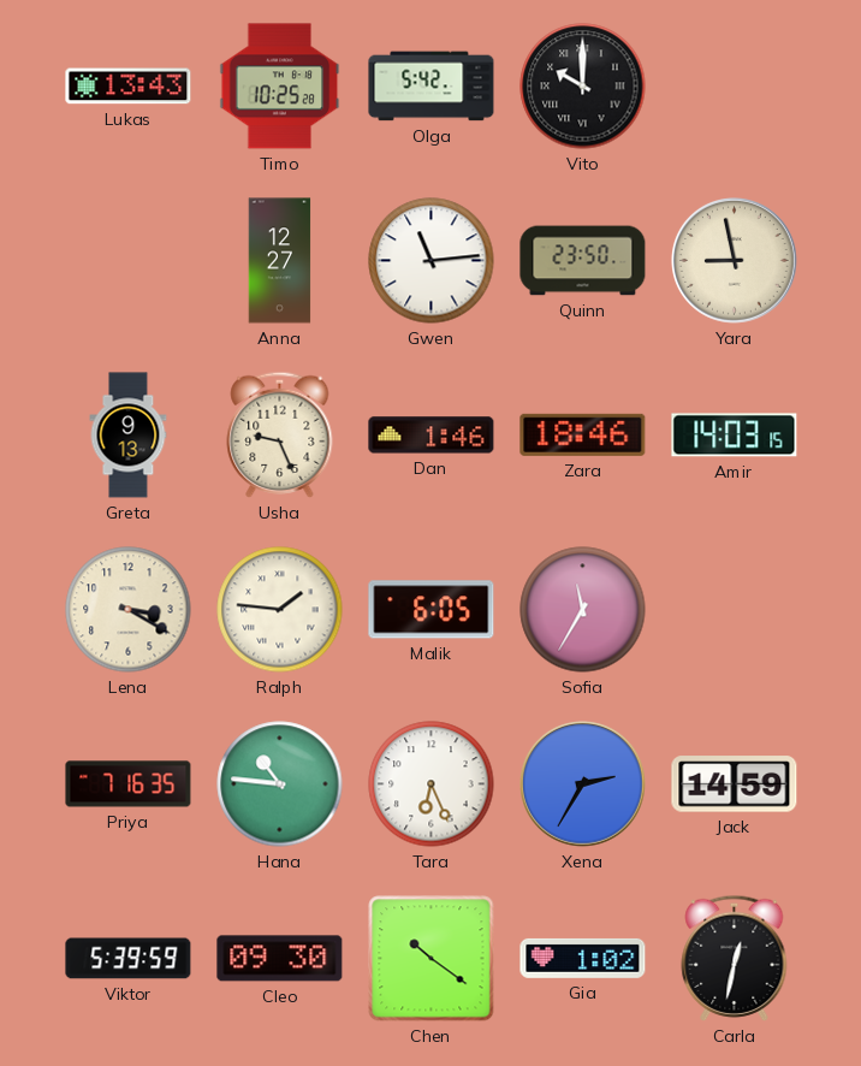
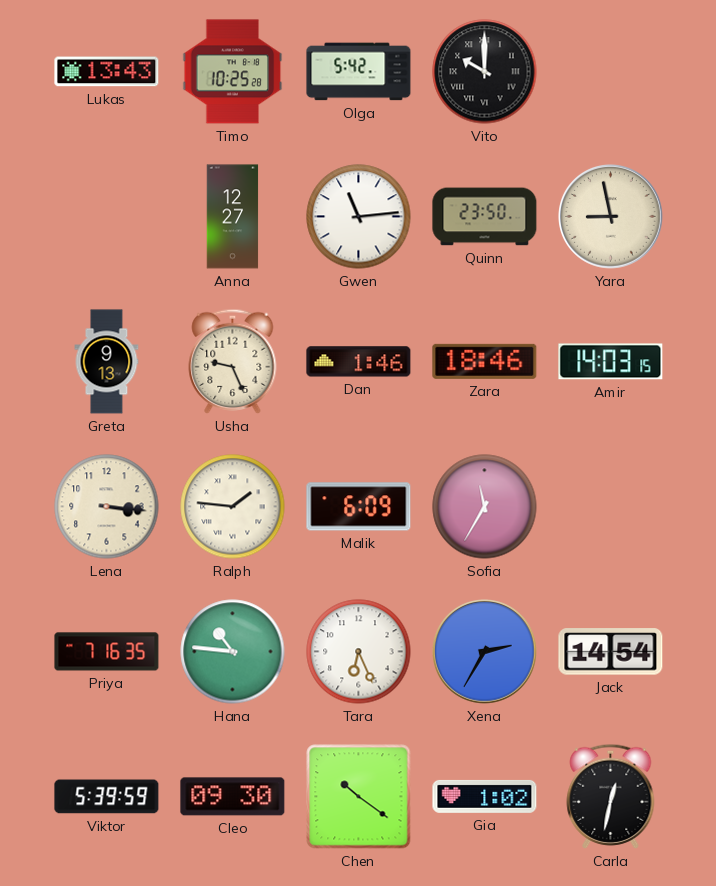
Lena: 3:20 -> 3:16
Malik: 6:05 -> 6:09
Jack: 14:59 -> 14:54
